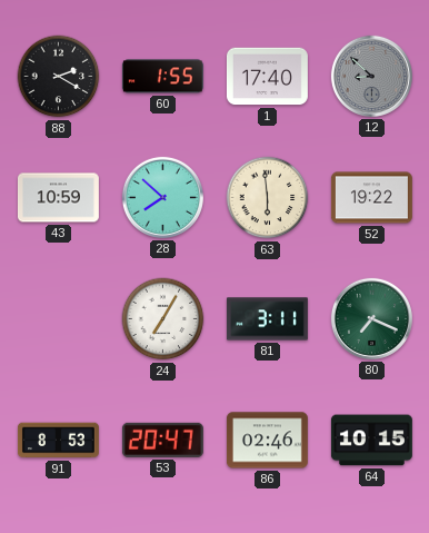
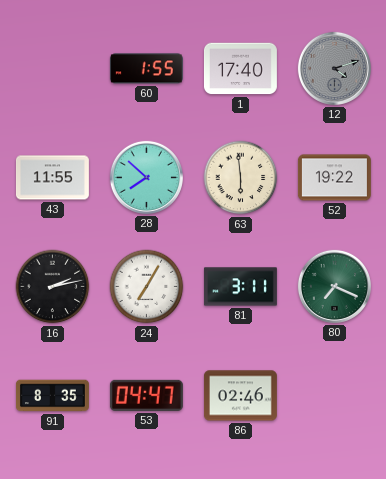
88: 2:20 -> none
12: 8:52 -> 4:12
43: 10:59 -> 11:55
16: none -> 2:13
91: 8:53 -> 8:35
53: 20:47 -> 04:47
64: 10:15 -> none
